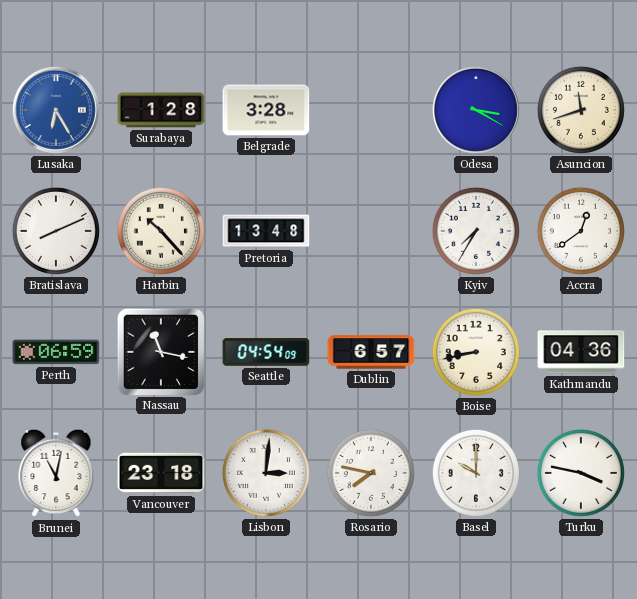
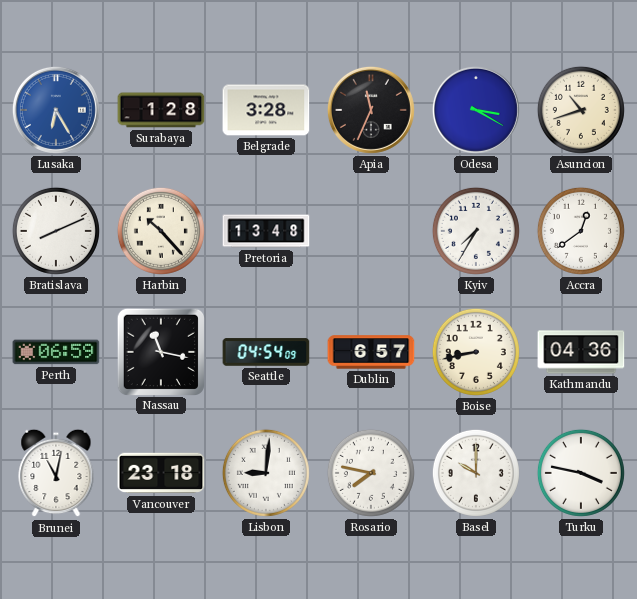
Apia: none -> 11:34
Asuncion: 11:42 -> 10:42
Lisbon: 3:01 -> 9:01
